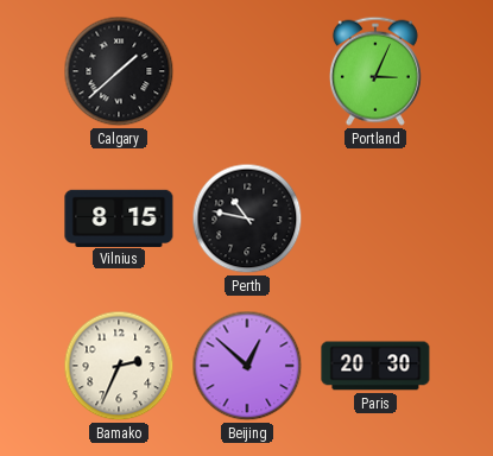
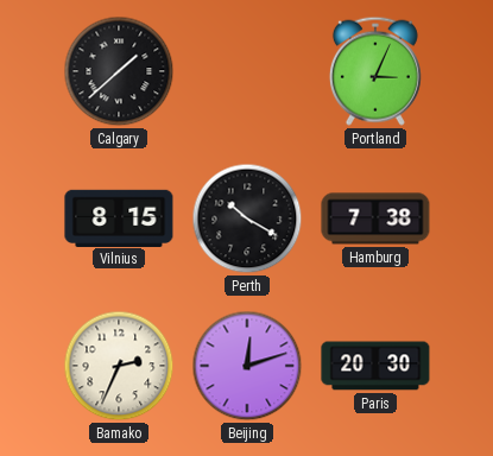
Perth: 10:47 -> 10:20
Hamburg: none -> 7:38
Beijing: 12:52 -> 12:12
